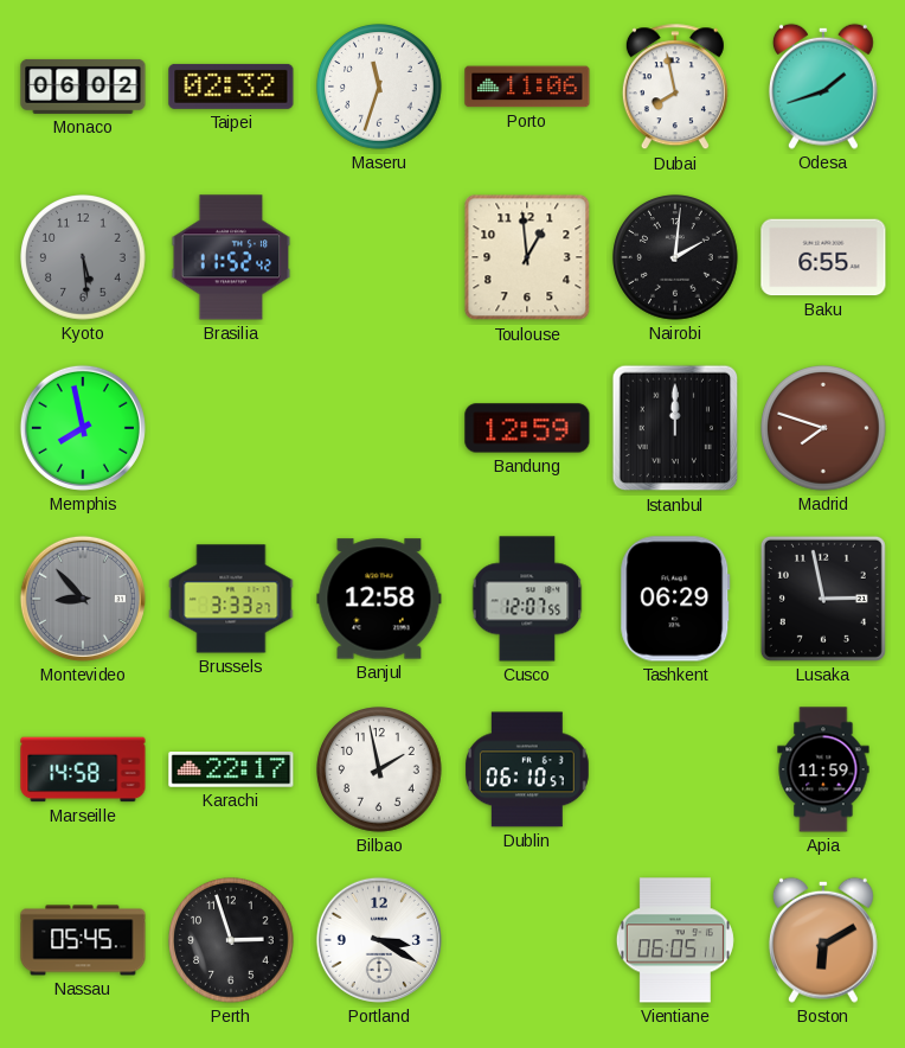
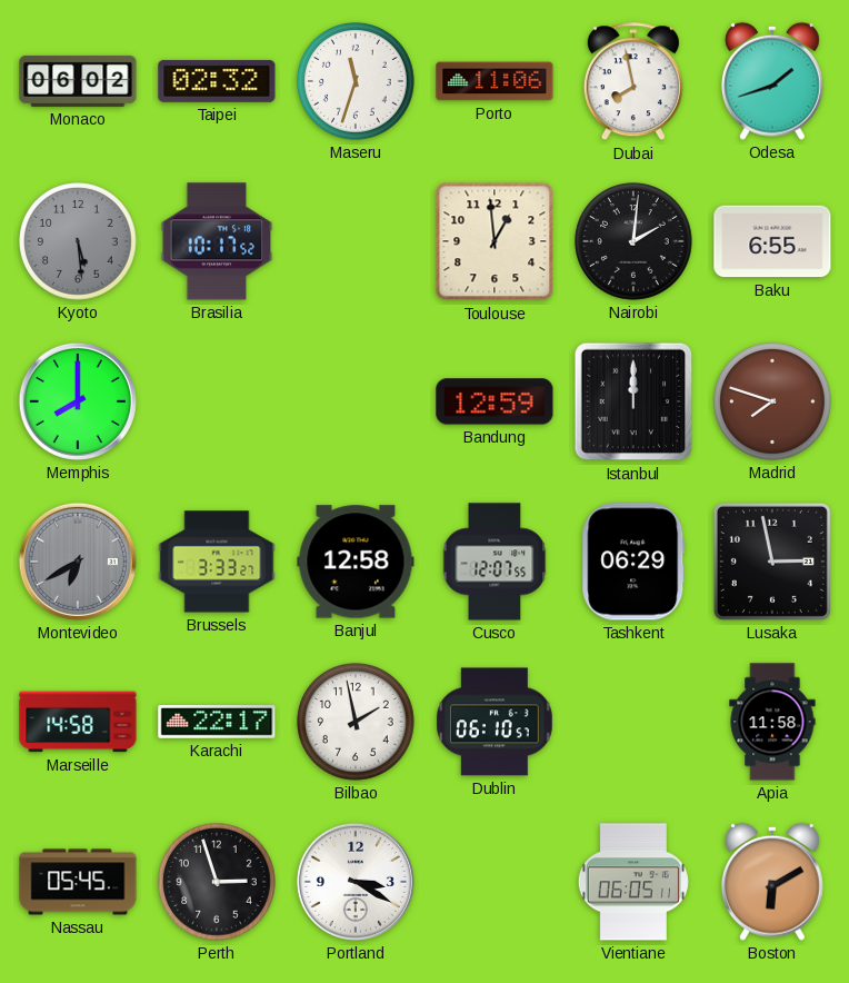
Brasilia: 11:52 -> 10:17
Memphis: 7:58 -> 8:00
Montevideo: 8:53 -> 6:40
Apia: 11:59 -> 11:58
